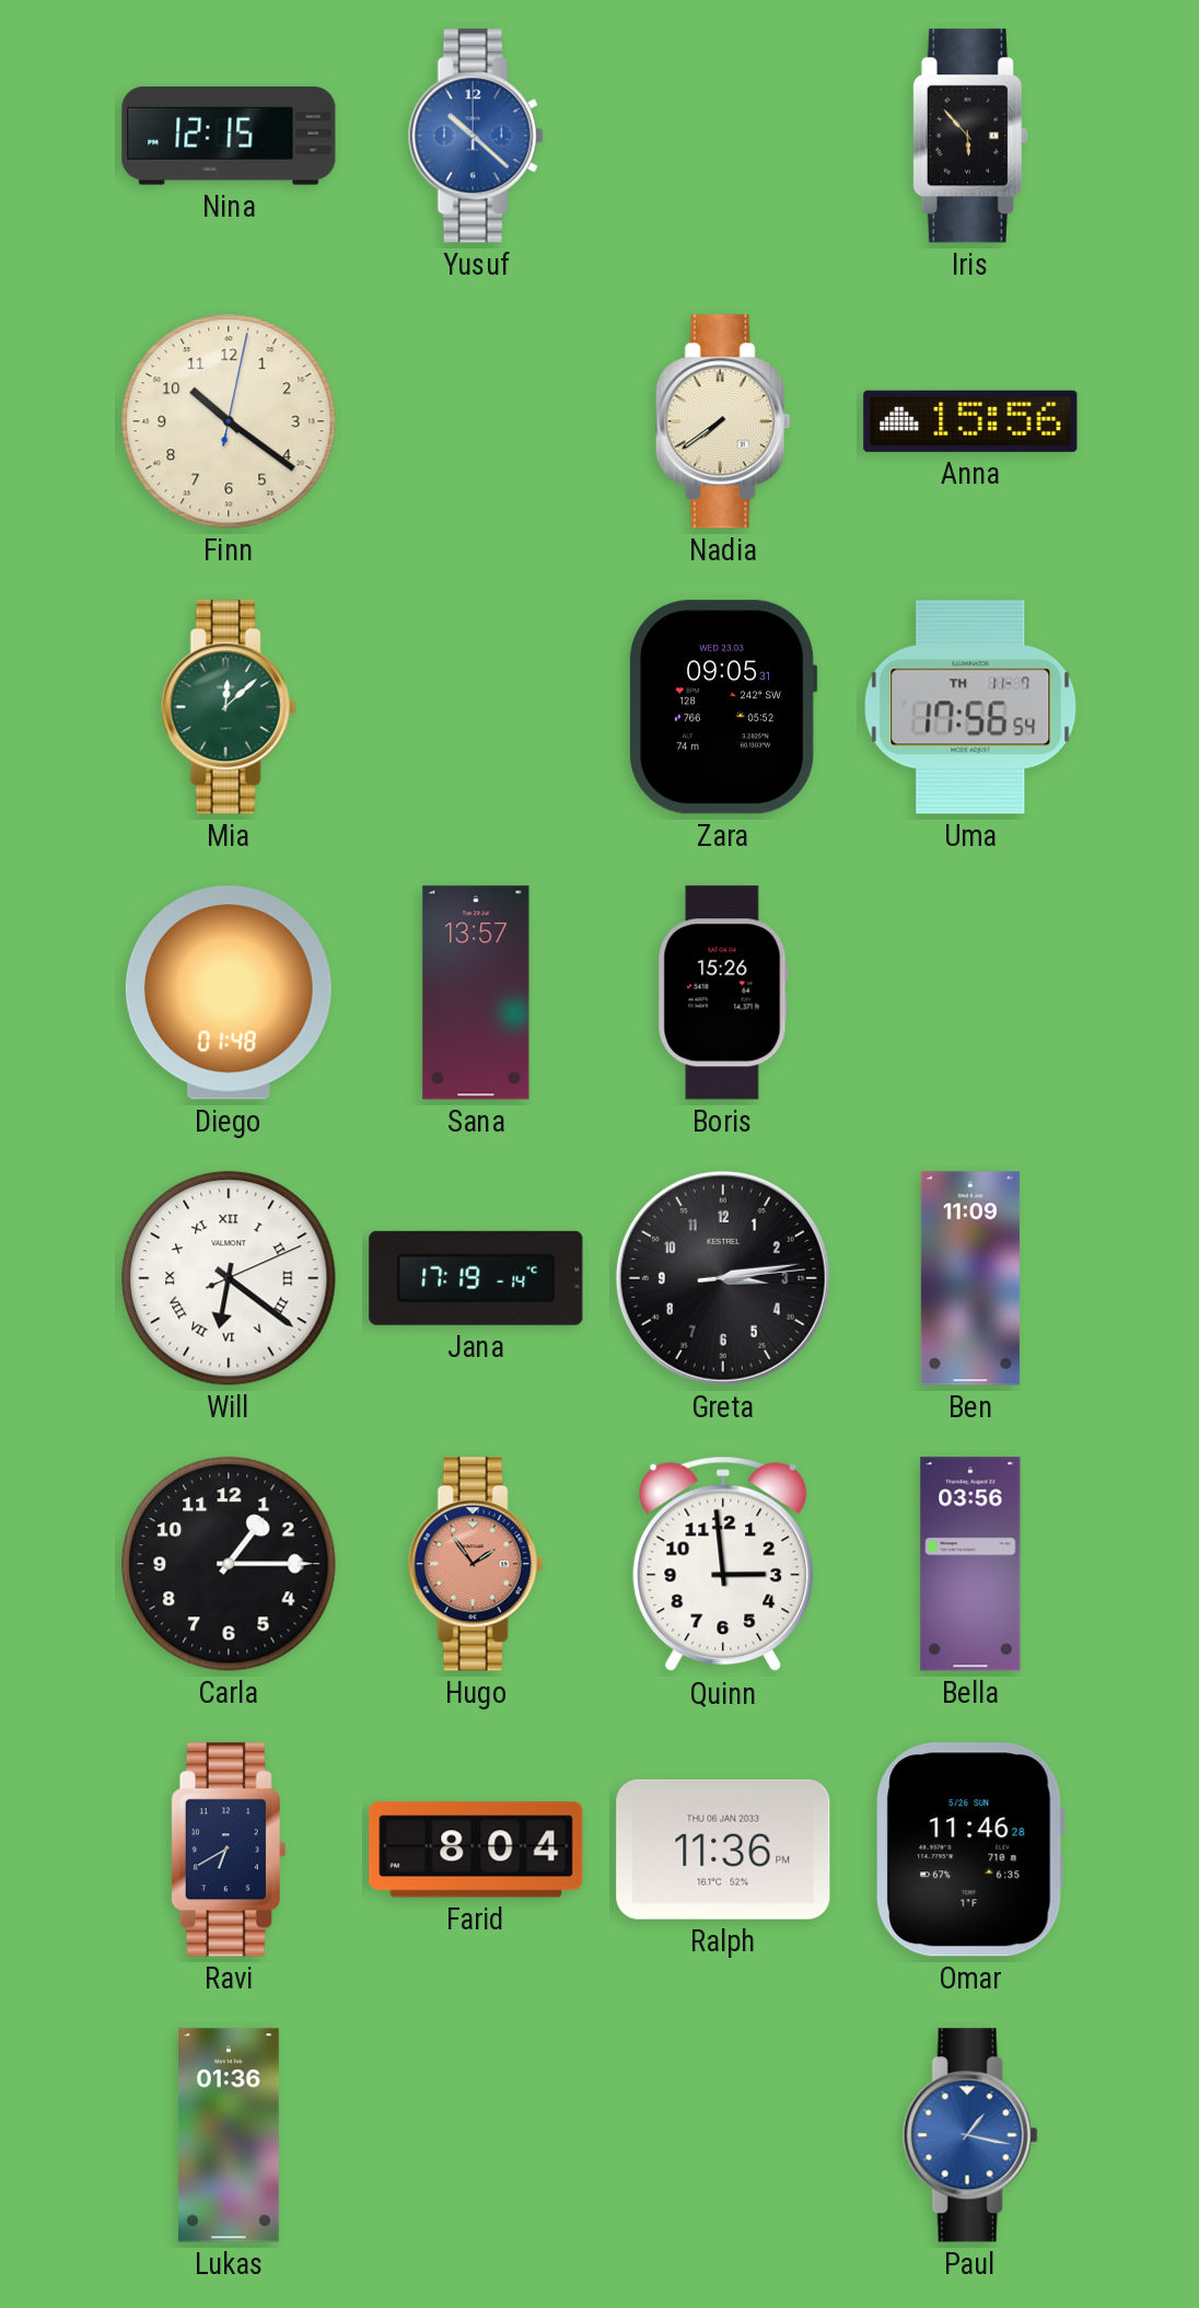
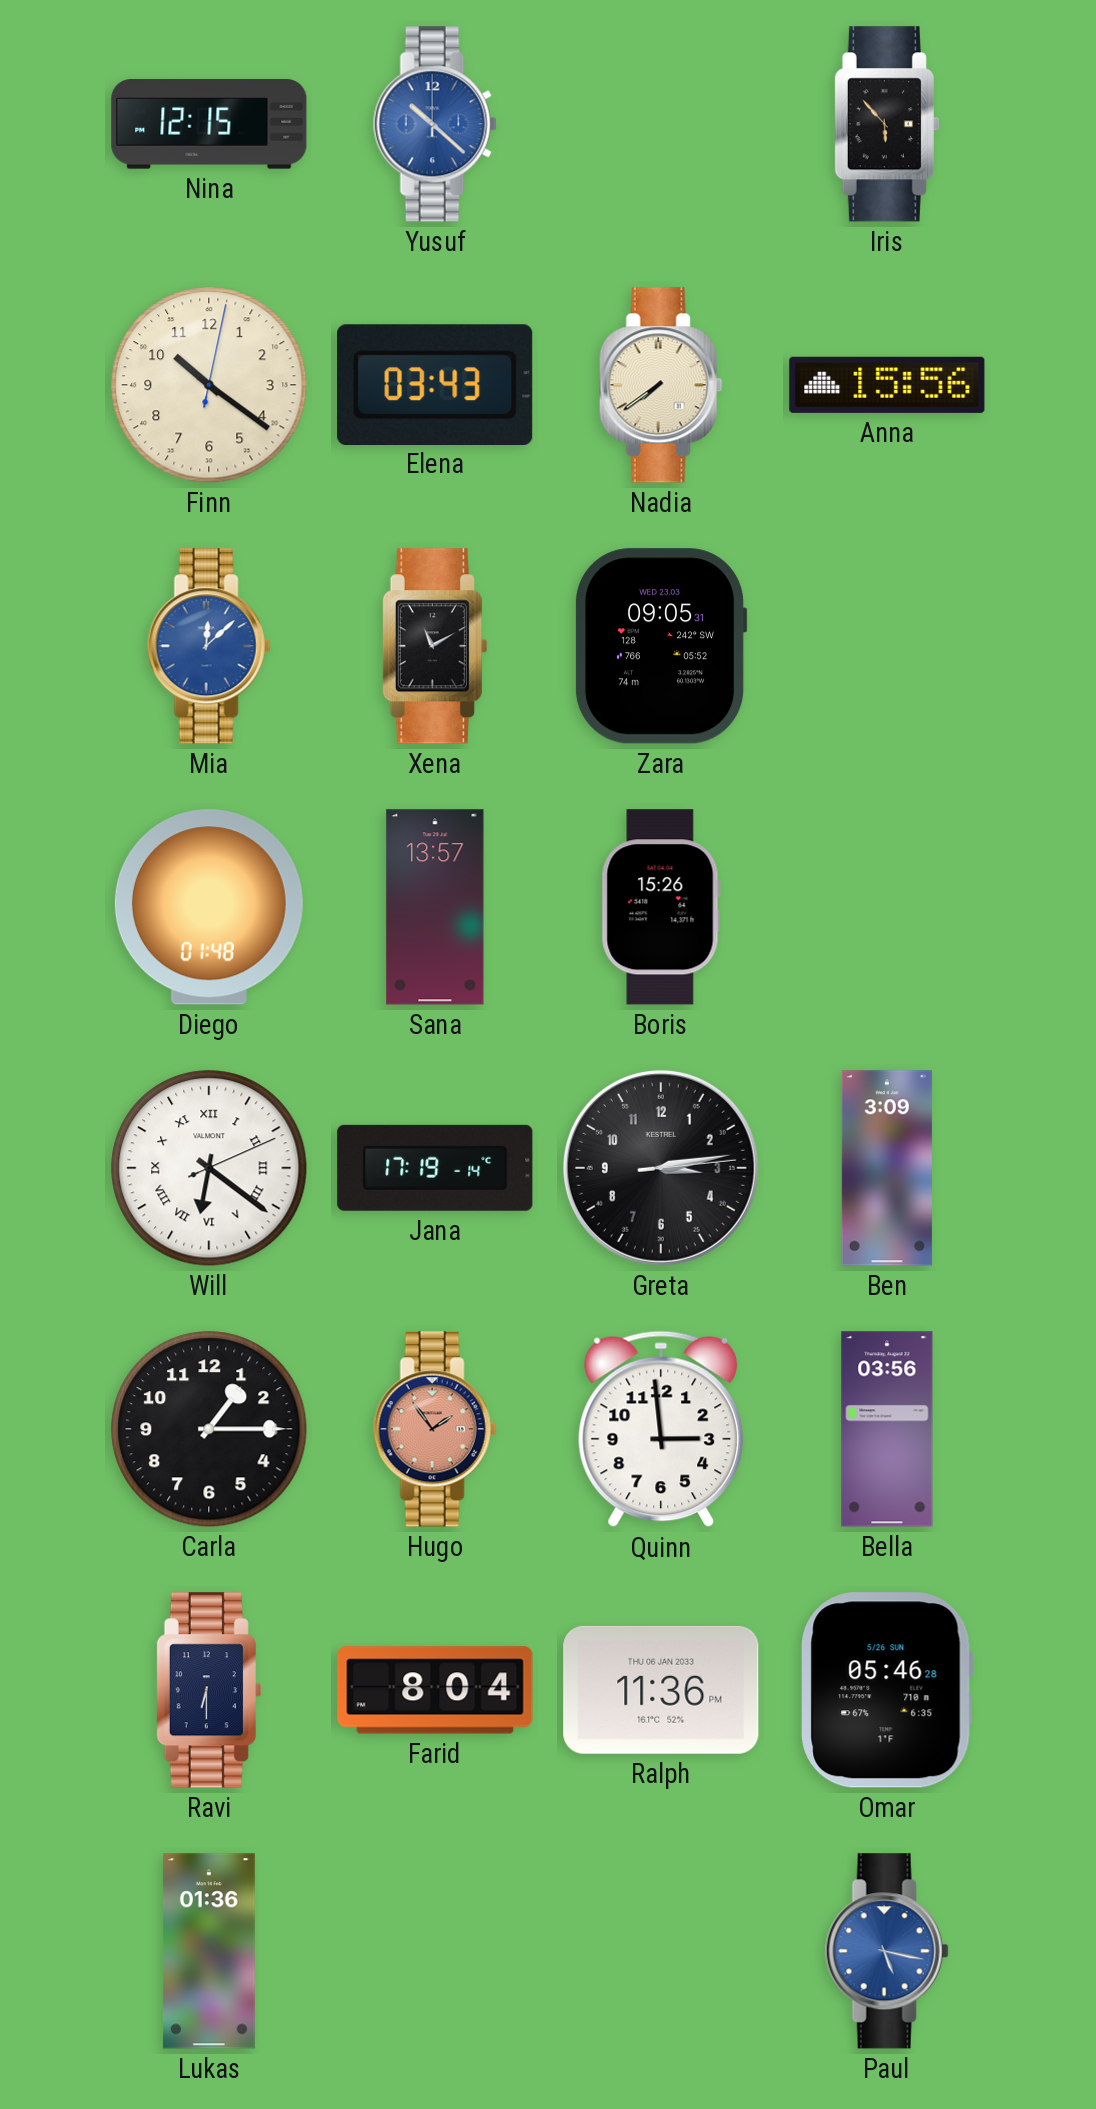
Elena: none -> 03:43
Mia dial: green -> blue
Xena: none -> 11:10
Uma: 17:56 -> none
Ben: 11:09 -> 3:09
Ravi: 6:40 -> 6:30
Omar: 11:46 -> 05:46
Paul: 1:17 -> 5:17
